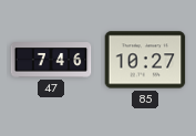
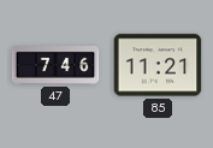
85: 10:27 -> 11:21
